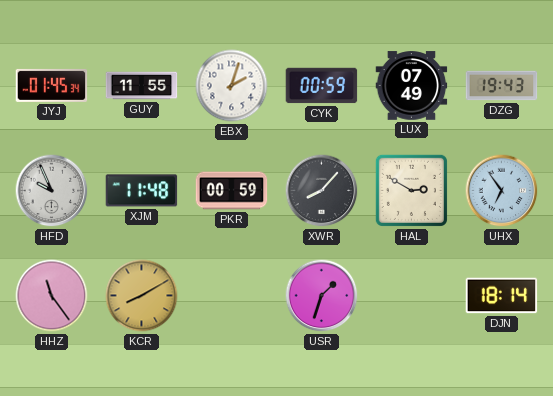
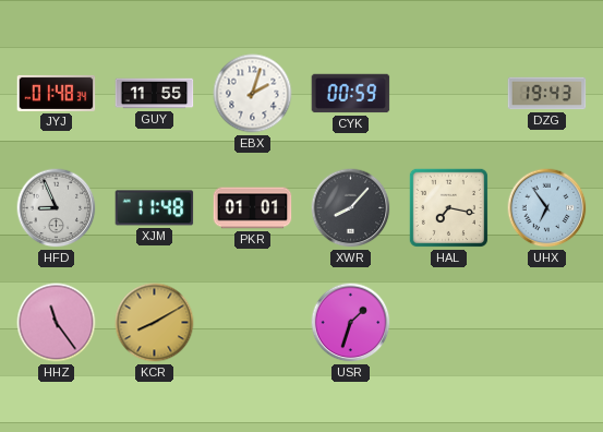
JYJ: 01:45 -> 01:48
LUX: 07:49 -> none
HFD: 9:56 -> 8:56
PKR: 00:59 -> 01:01
HAL: 2:50 -> 7:17
DJN: 18:14 -> none
